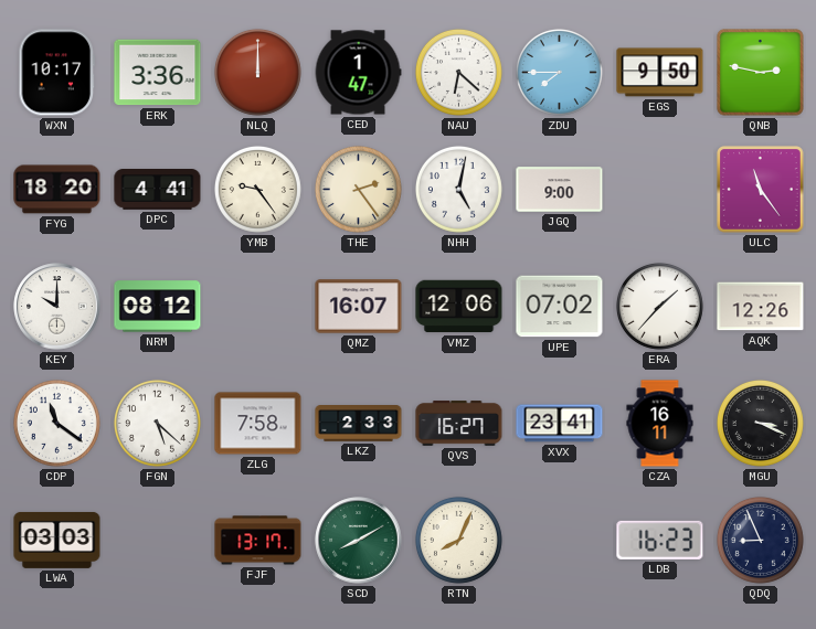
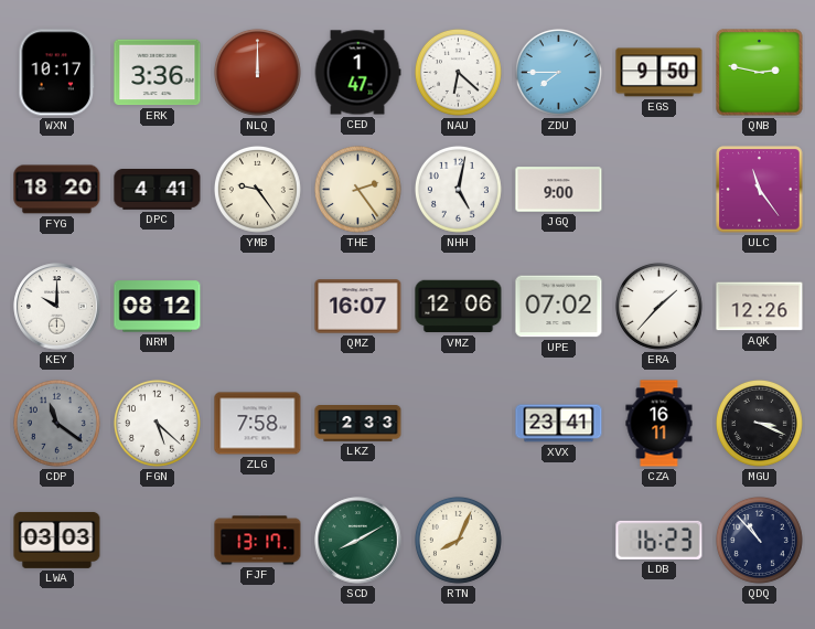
CDP dial: white -> grey
QVS: 16:27 -> none
QDQ: 8:56 -> 10:53
